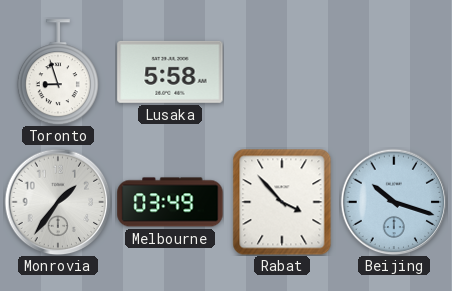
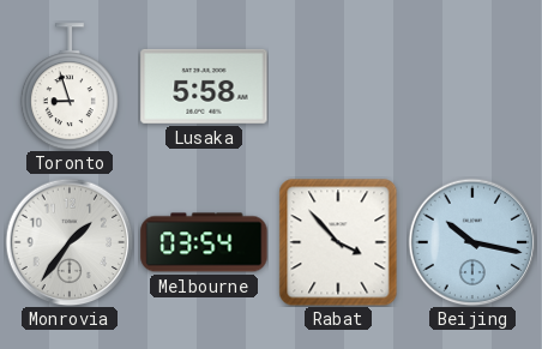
Melbourne: 03:49 -> 03:54
Beijing: 10:18 -> 10:17
